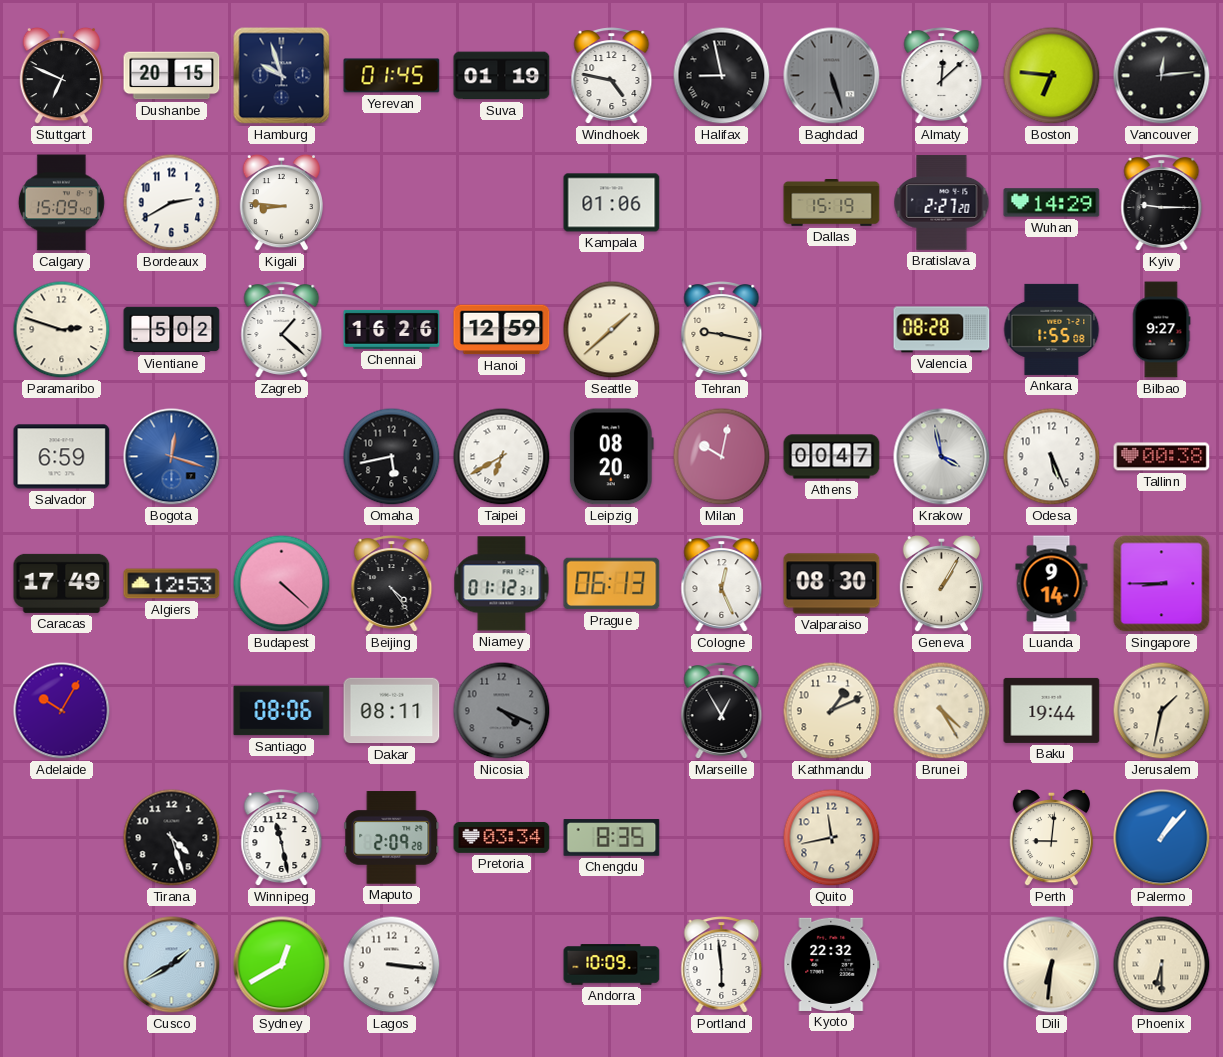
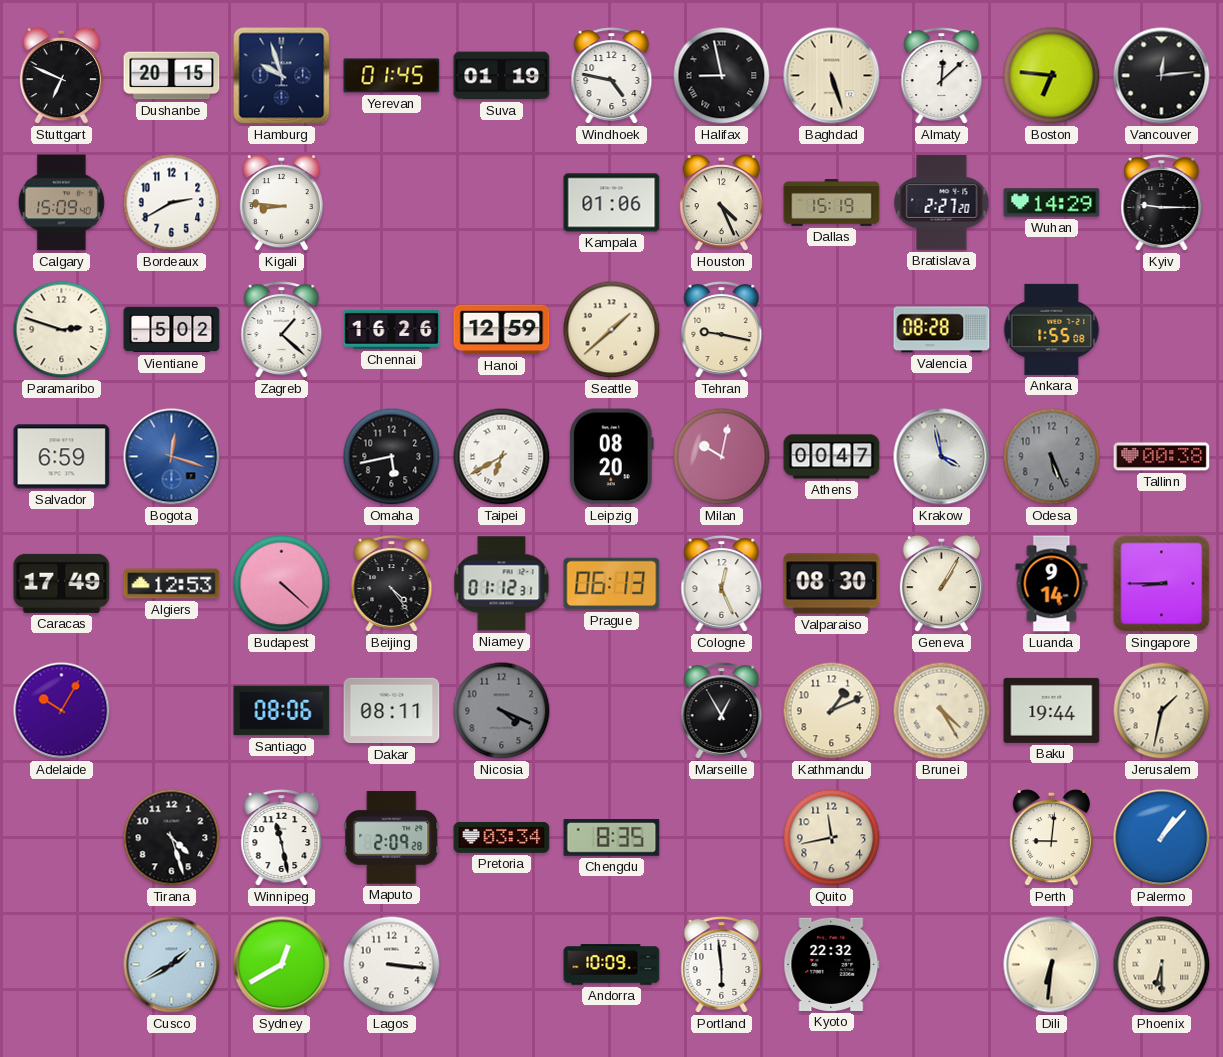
Baghdad dial: grey -> cream
Houston: none -> 4:26
Bilbao: 9:27 -> none
Odesa dial: white -> grey
